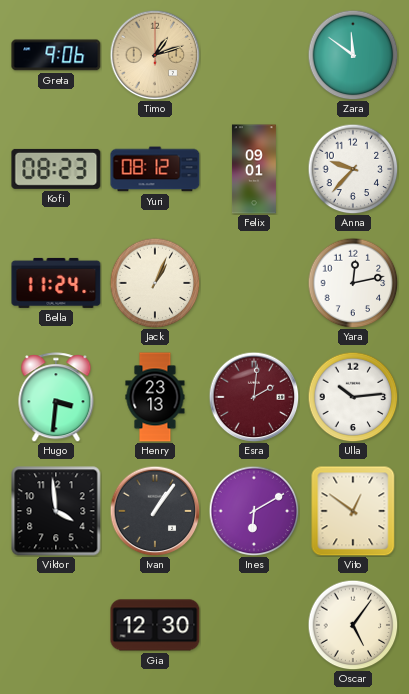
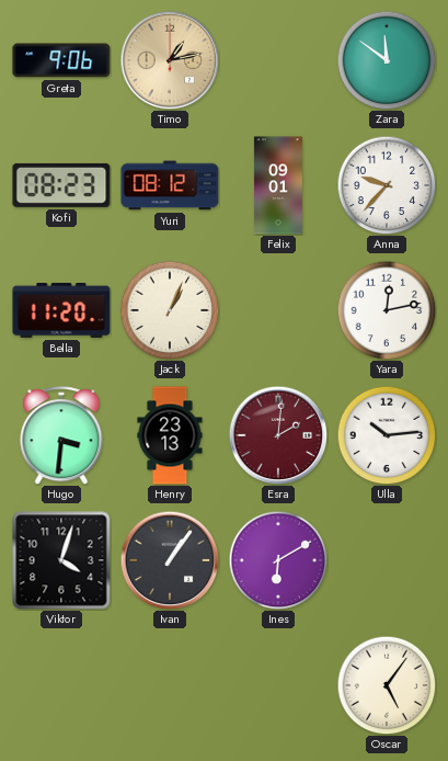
Timo: 1:12 -> 1:13
Bella: 11:24 -> 11:20
Viktor: 3:59 -> 4:03
Vito: 12:51 -> none
Gia: 12:30 -> none
